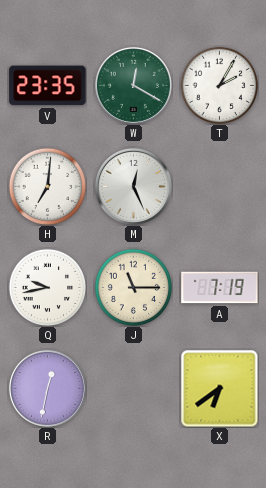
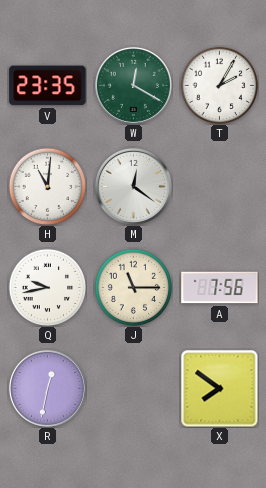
H: 7:01 -> 11:01
M: 12:26 -> 12:21
A: 7:19 -> 7:56
X: 6:39 -> 7:51
